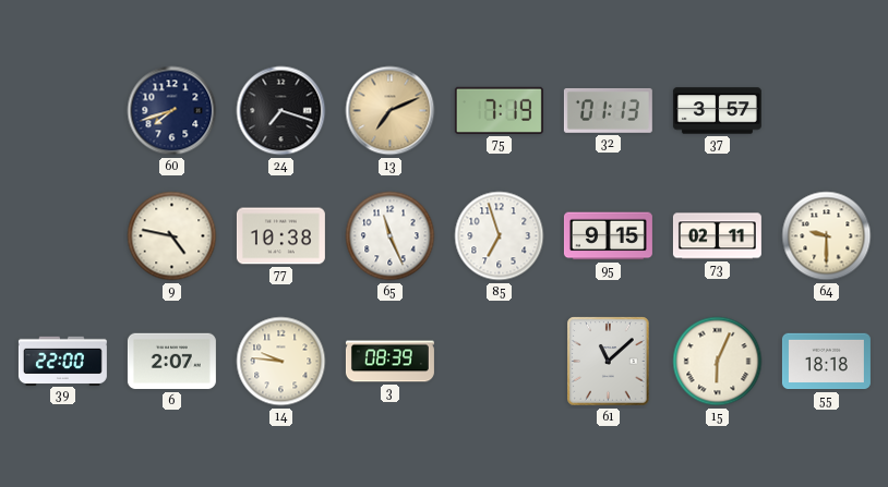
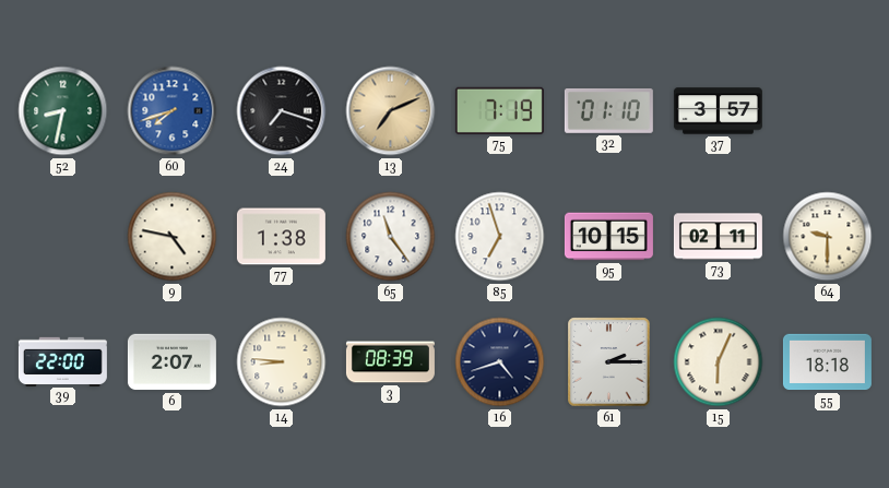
52: none -> 8:32
60 dial: navy -> blue
32: 01:13 -> 01:10
77: 10:38 -> 1:38
65: 11:26 -> 11:24
95: 9:15 -> 10:15
14: 9:46 -> 8:46
16: none -> 4:42
61: 11:08 -> 2:15
